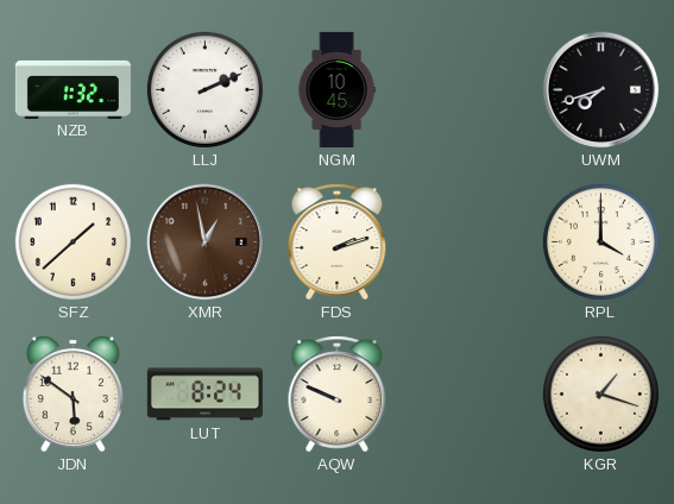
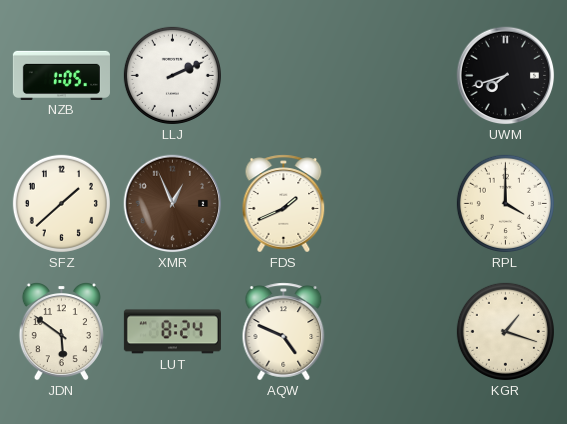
NZB: 1:32 -> 1:05
NGM: 10:45 -> none
XMR: 12:58 -> 12:56
FDS: 2:12 -> 1:41
AQW: 9:49 -> 4:49
